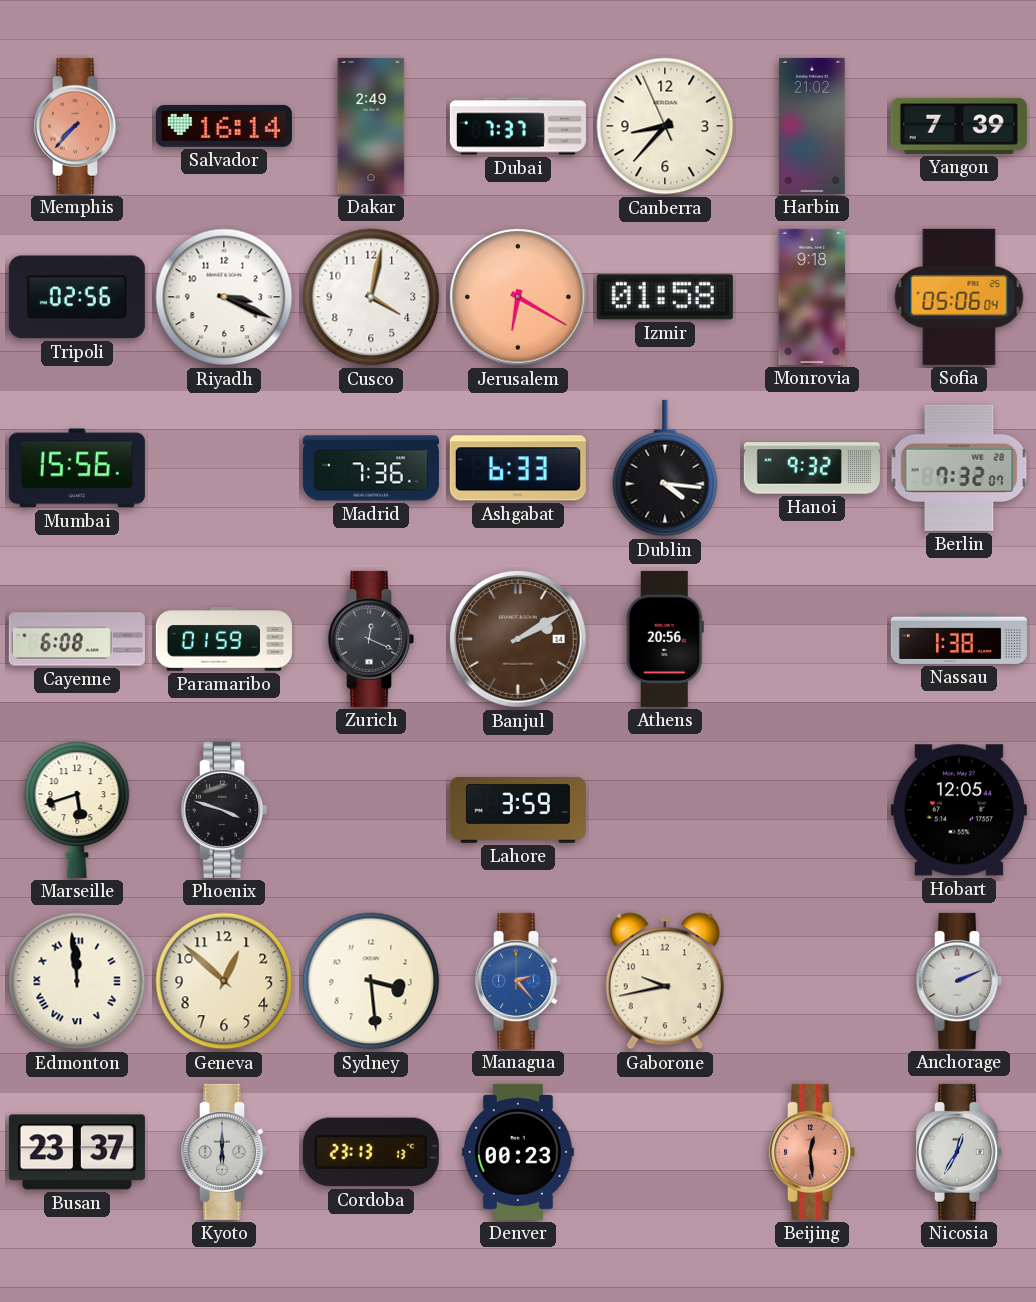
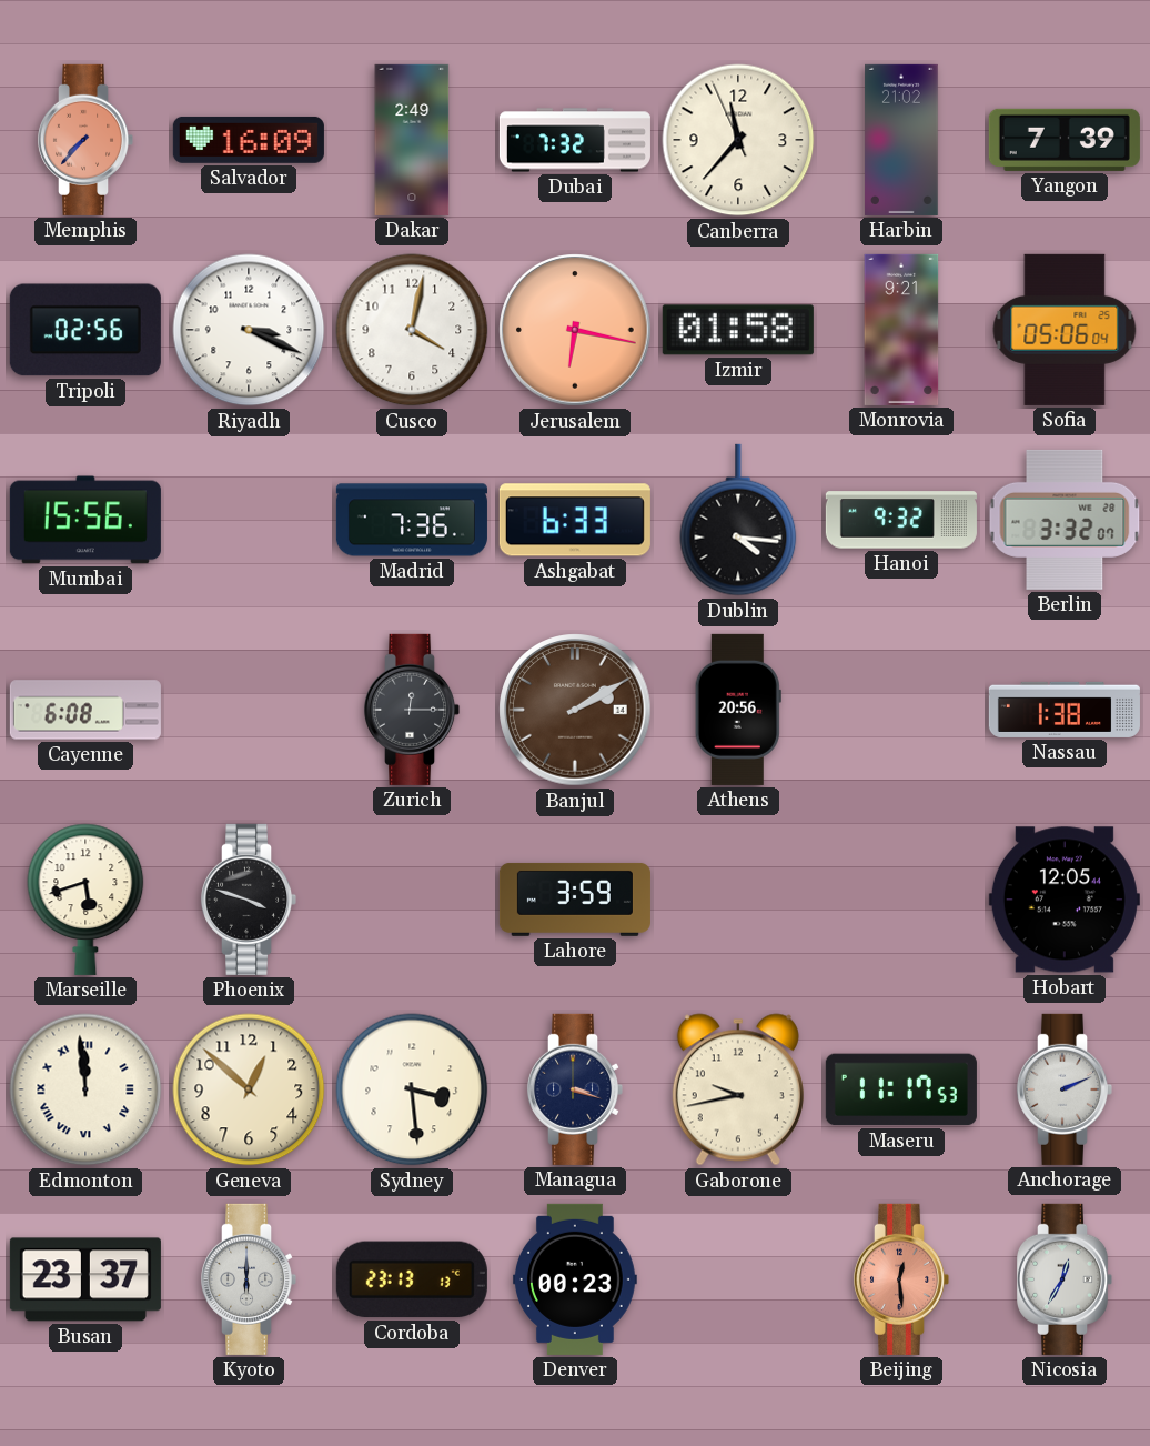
Salvador: 16:14 -> 16:09
Dubai: 7:37 -> 7:32
Canberra: 8:36 -> 11:36
Jerusalem: 6:20 -> 6:17
Monrovia: 9:18 -> 9:21
Berlin: 7:32 -> 3:32
Paramaribo: 01:59 -> none
Zurich: 12:19 -> 12:15
Managua: 2:23 -> 3:18
Managua dial: blue -> navy
Maseru: none -> 11:17
